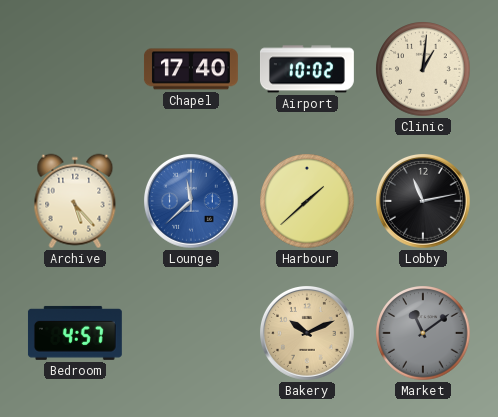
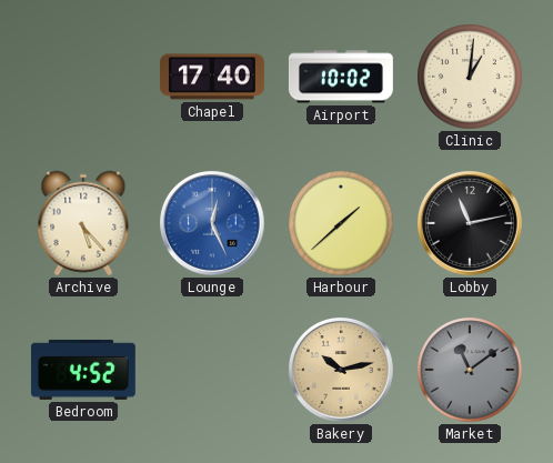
Lounge: 11:38 -> 12:26
Bedroom: 4:57 -> 4:52
Bakery: 10:11 -> 10:13
